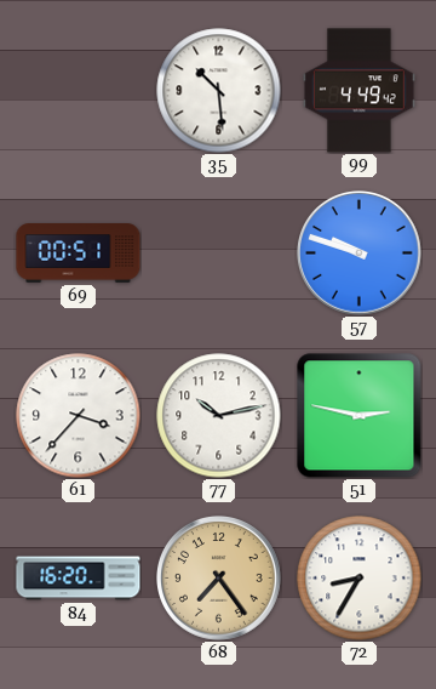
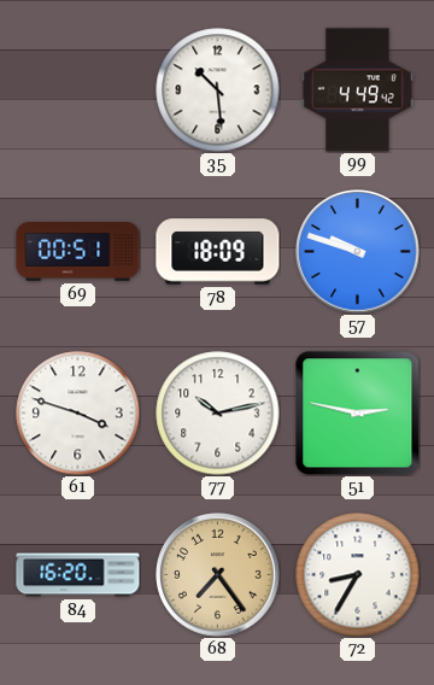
78: none -> 18:09
61: 3:37 -> 3:48
